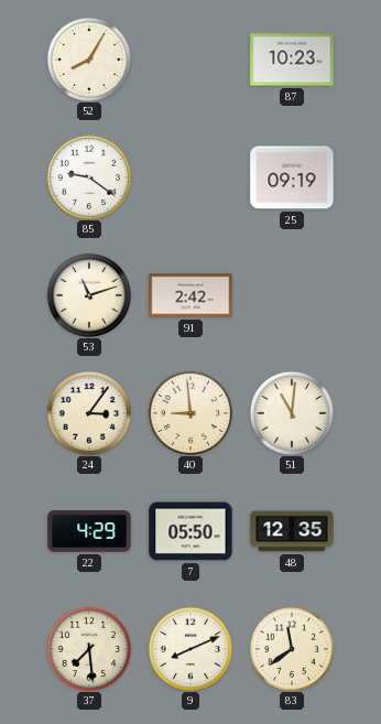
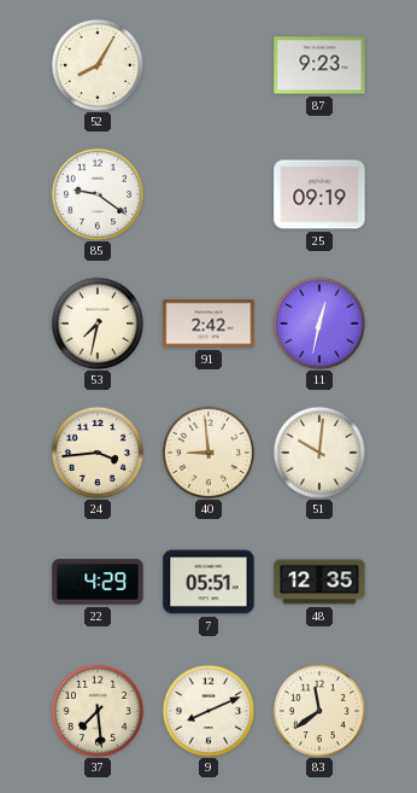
87: 10:23 -> 9:23
53: 11:12 -> 7:32
11: none -> 12:32
24: 3:06 -> 3:44
51: 11:01 -> 10:01
7: 05:50 -> 05:51
